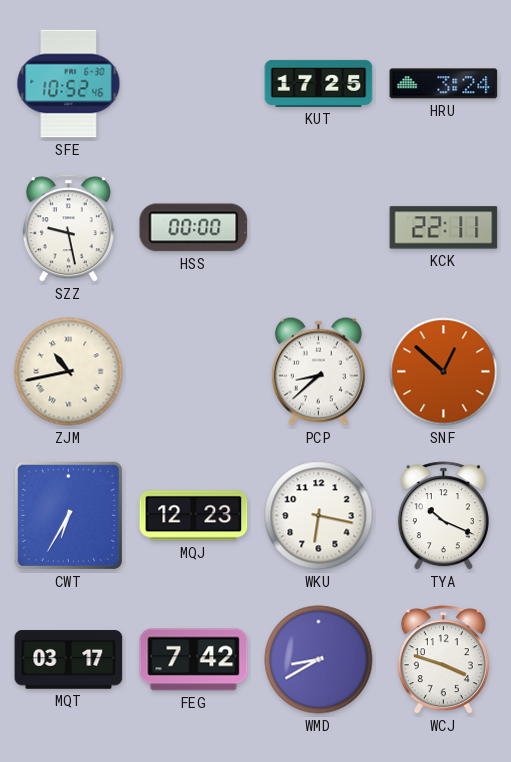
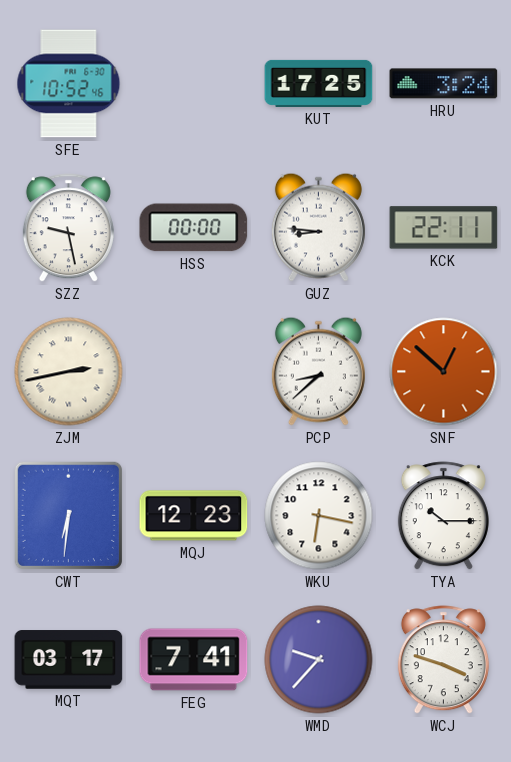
GUZ: none -> 8:46
ZJM: 10:43 -> 2:43
CWT: 6:35 -> 6:31
TYA: 10:19 -> 10:15
FEG: 7:42 -> 7:41
WMD: 8:40 -> 9:37
